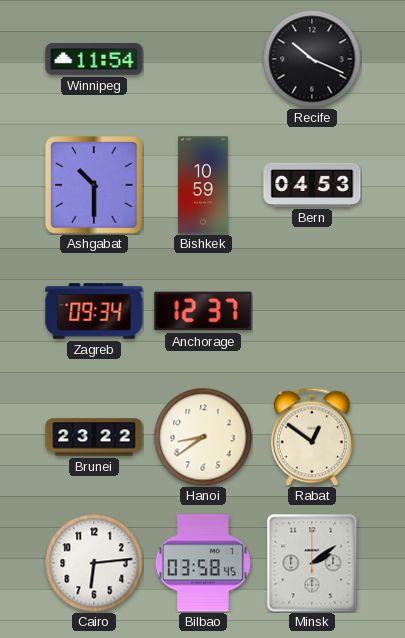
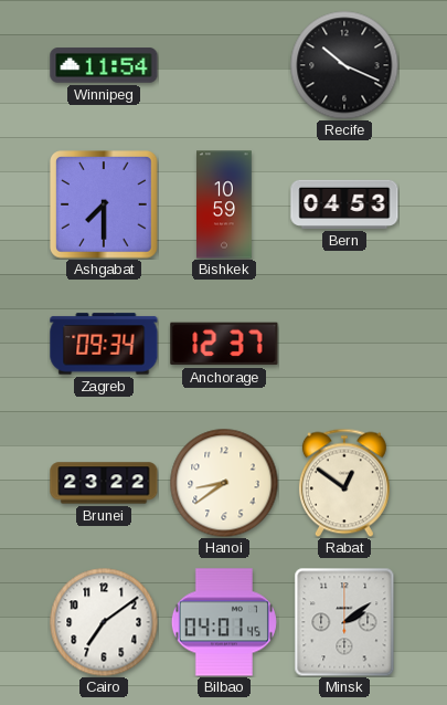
Ashgabat: 10:30 -> 7:30
Cairo: 6:14 -> 7:09
Bilbao: 03:58 -> 04:01
